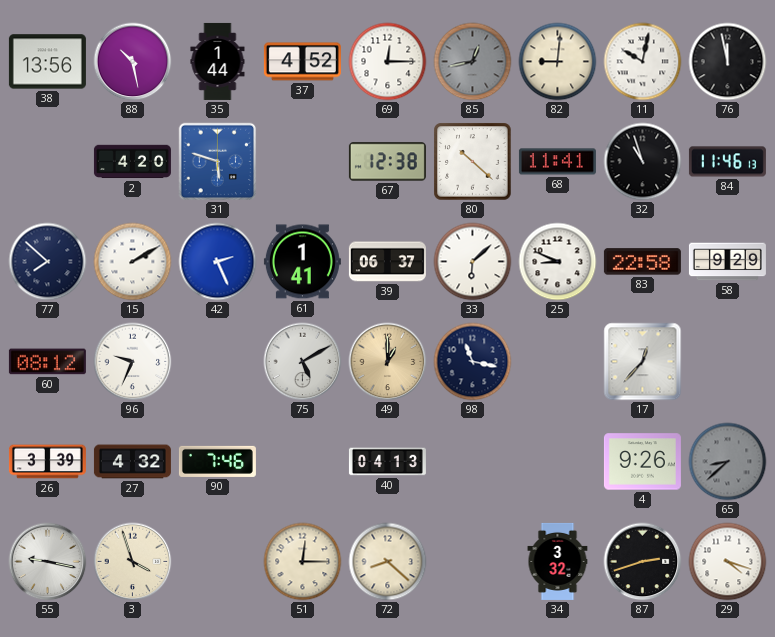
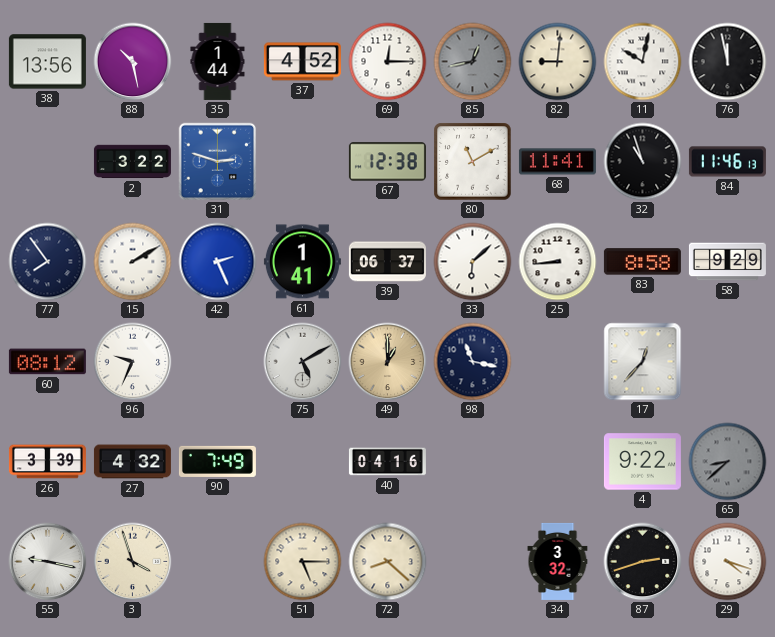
2: 4:20 -> 3:22
31: 5:48 -> 2:48
80: 10:22 -> 11:10
77: 7:52 -> 7:54
25: 8:49 -> 8:44
83: 22:58 -> 8:58
90: 7:46 -> 7:49
40: 04:13 -> 04:16
4: 9:26 -> 9:22
51: 12:15 -> 5:15
